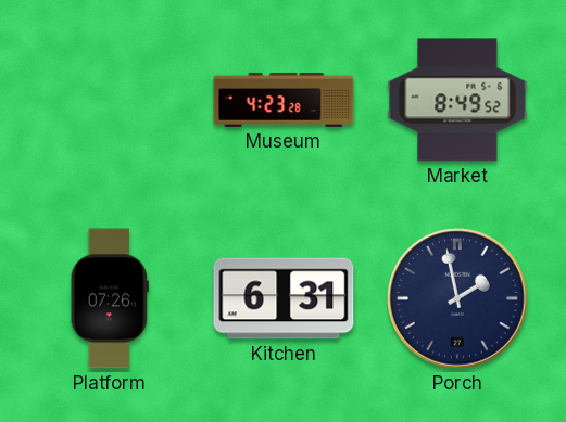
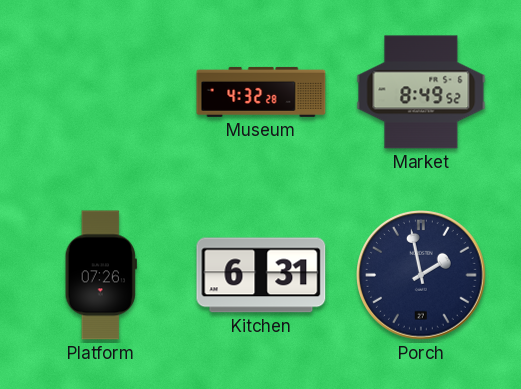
Museum: 4:23 -> 4:32
